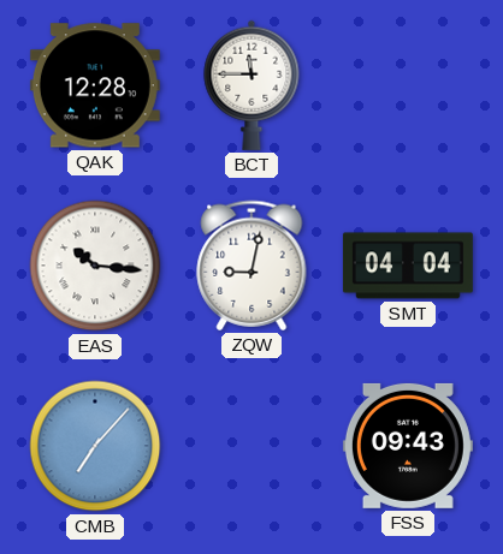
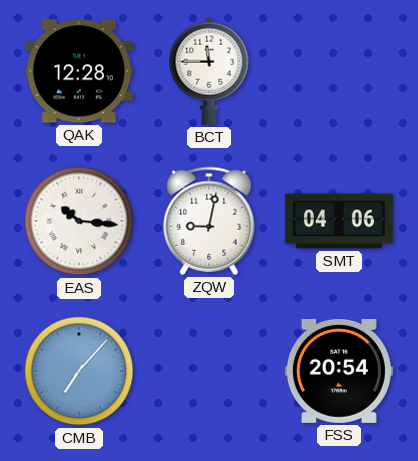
SMT: 04:04 -> 04:06
FSS: 09:43 -> 20:54
